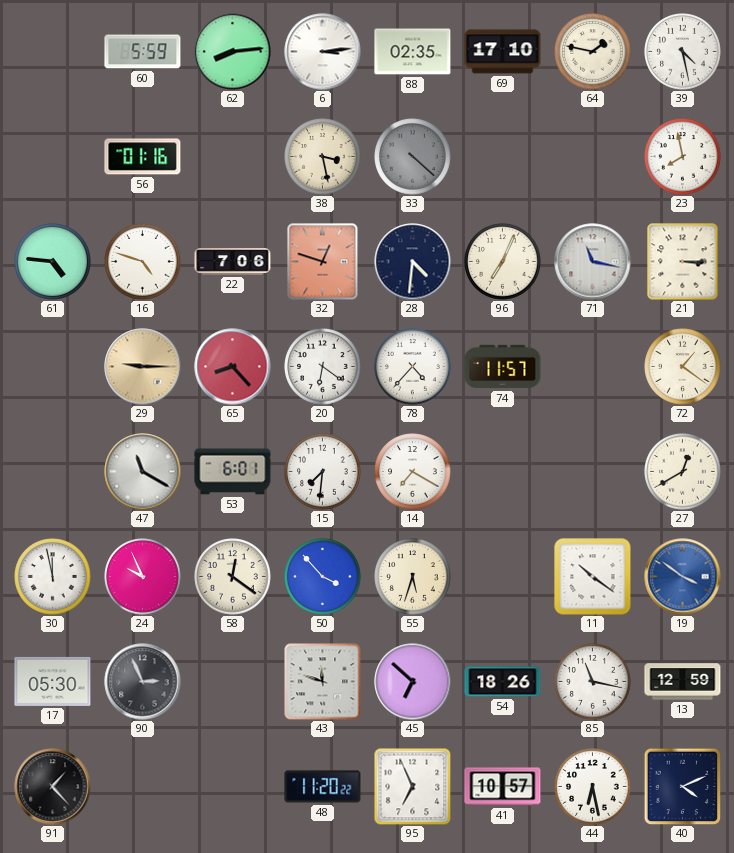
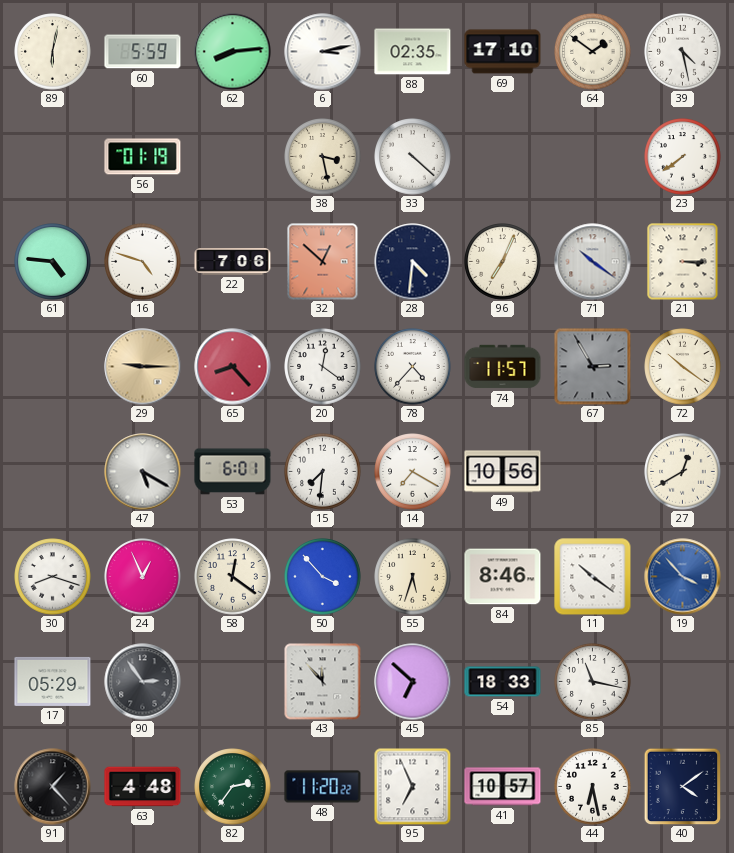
89: none -> 6:02
6: 3:14 -> 3:13
64: 1:47 -> 1:51
56: 01:16 -> 01:19
33 dial: grey -> white
23: 7:58 -> 7:39
32: 12:48 -> 12:52
71: 11:17 -> 10:21
20: 6:21 -> 12:21
67: none -> 2:55
72: 1:21 -> 10:21
47: 11:20 -> 5:20
49: none -> 10:56
30: 11:58 -> 8:18
24: 9:56 -> 12:56
84: none -> 8:46
19: 3:51 -> 3:53
17: 05:30 -> 05:29
90: 2:56 -> 2:54
43: 11:48 -> 11:53
54: 18:26 -> 18:33
13: 12:59 -> none
63: none -> 4:48
82: none -> 2:36
40: 4:11 -> 4:09
